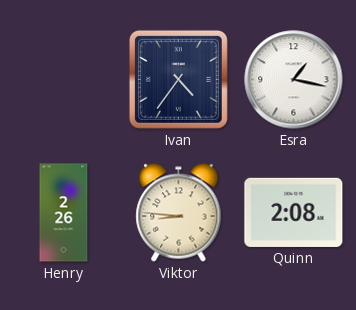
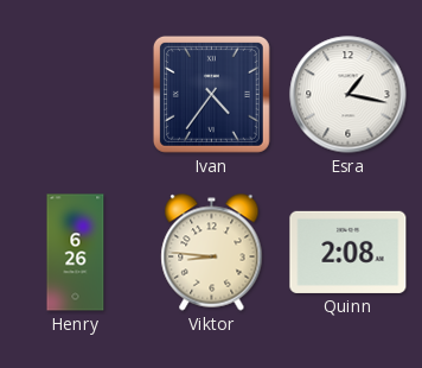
Henry: 2:26 -> 6:26
